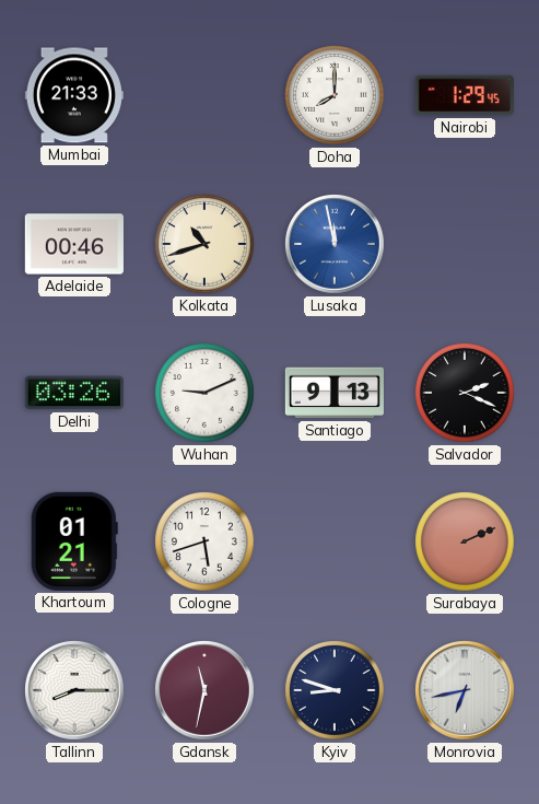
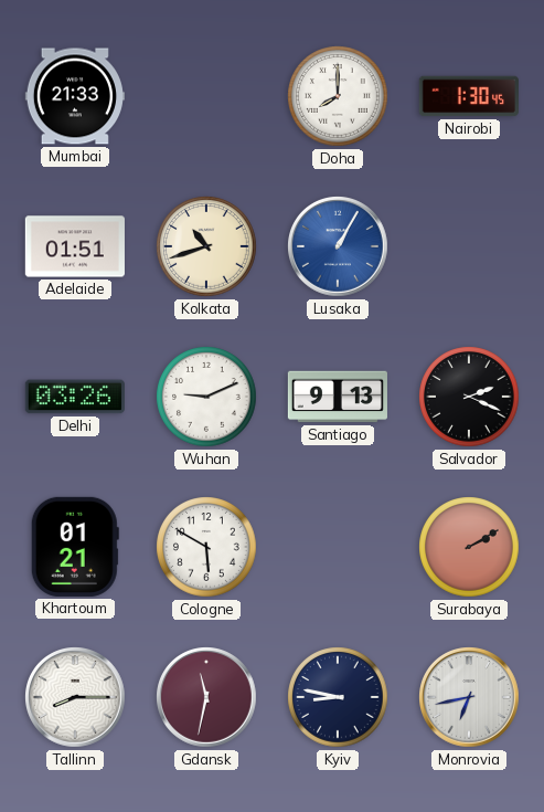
Nairobi: 1:29 -> 1:30
Adelaide: 00:46 -> 01:51
Lusaka: 11:58 -> 1:05
Cologne: 5:42 -> 5:50
Surabaya: 2:11 -> 2:10
Kyiv: 8:48 -> 8:47
